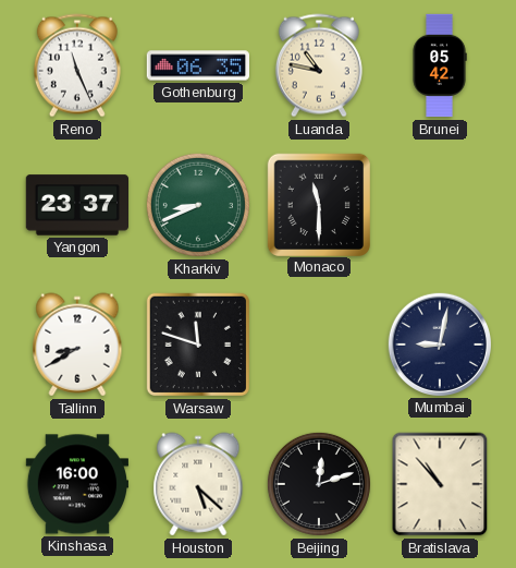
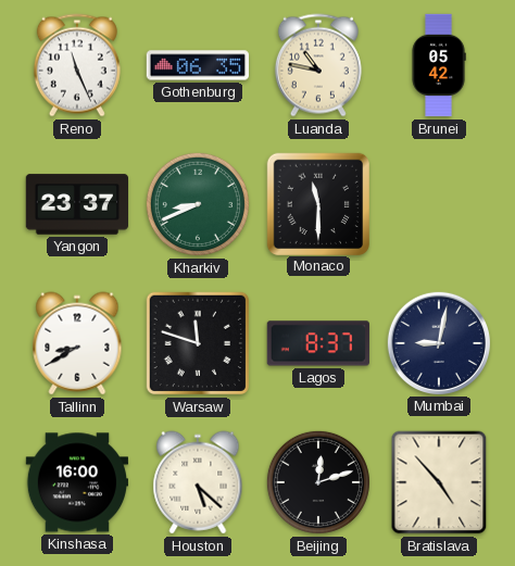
Lagos: none -> 8:37
Bratislava: 10:53 -> 4:53
